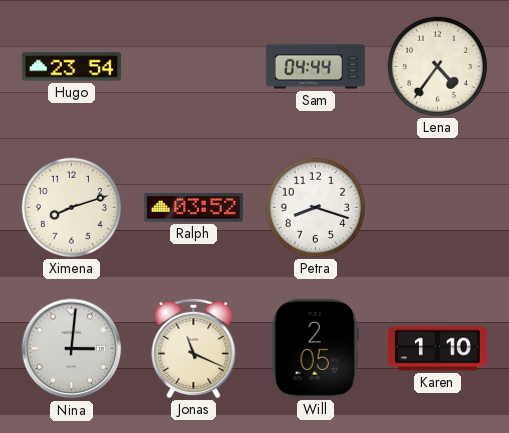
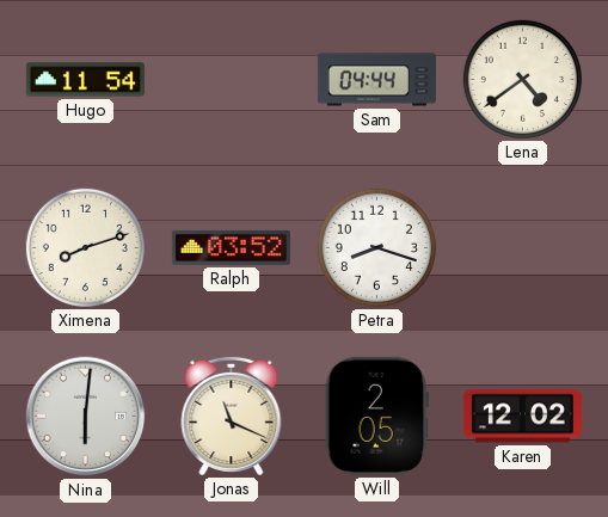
Hugo: 23:54 -> 11:54
Lena: 4:36 -> 4:39
Nina: 3:01 -> 6:01
Karen: 1:10 -> 12:02
